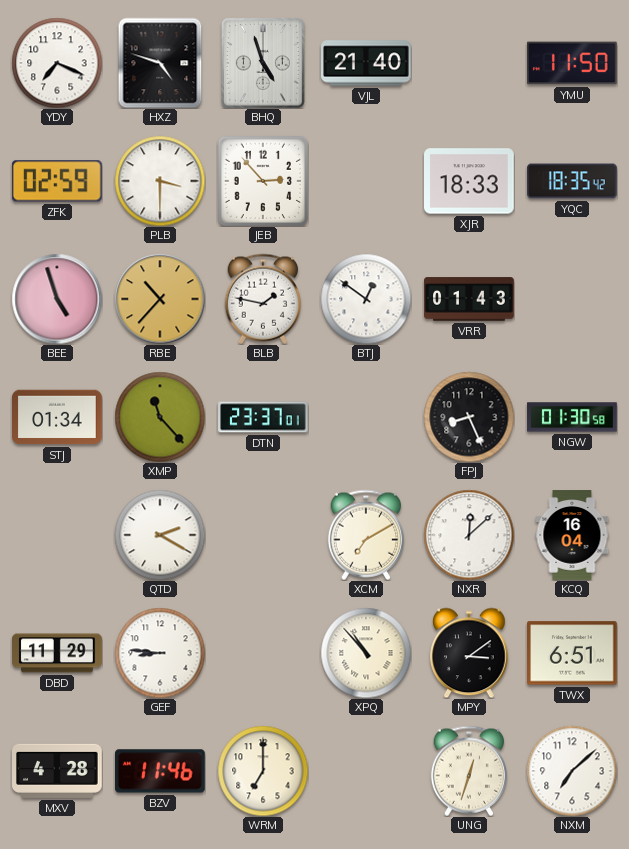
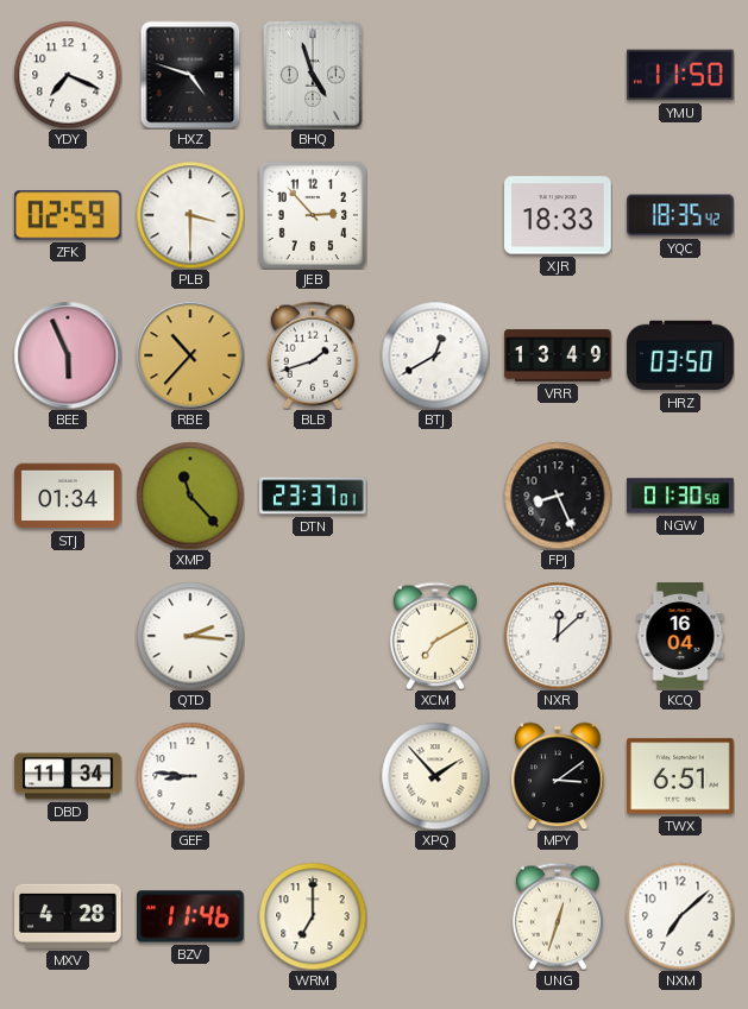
VJL: 21:40 -> none
BEE: 4:57 -> 5:56
BLB: 1:47 -> 1:42
BTJ: 12:51 -> 12:40
VRR: 01:43 -> 13:49
HRZ: none -> 03:50
QTD: 2:20 -> 2:16
DBD: 11:29 -> 11:34
XPQ: 10:53 -> 1:53
